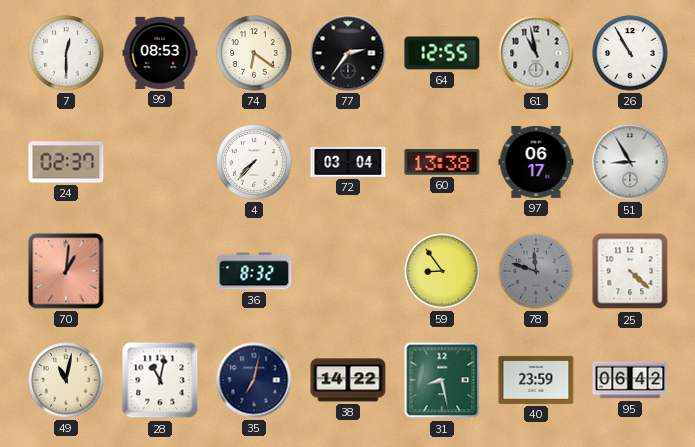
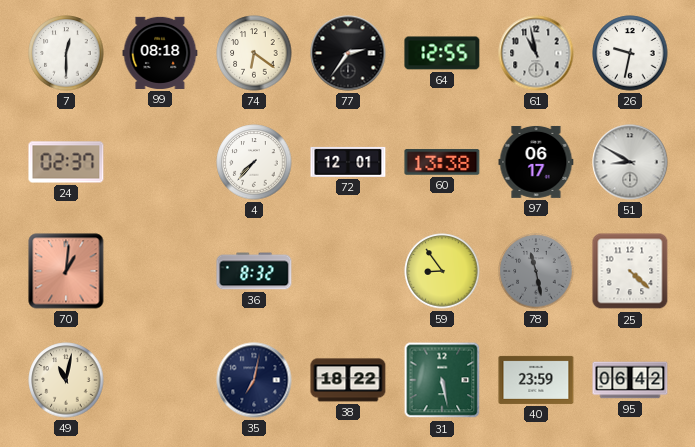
99: 08:53 -> 08:18
26: 10:55 -> 9:32
72: 03:04 -> 12:01
51: 8:55 -> 8:50
78: 11:48 -> 11:28
28: 11:02 -> none
38: 14:22 -> 18:22
31: 8:28 -> 5:28
